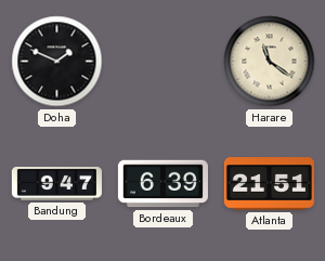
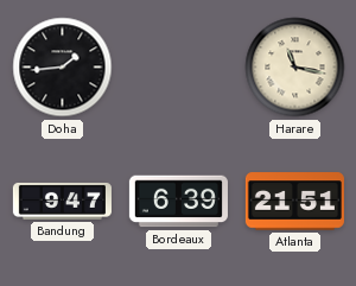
Doha: 1:49 -> 1:44
Harare: 11:21 -> 11:17
